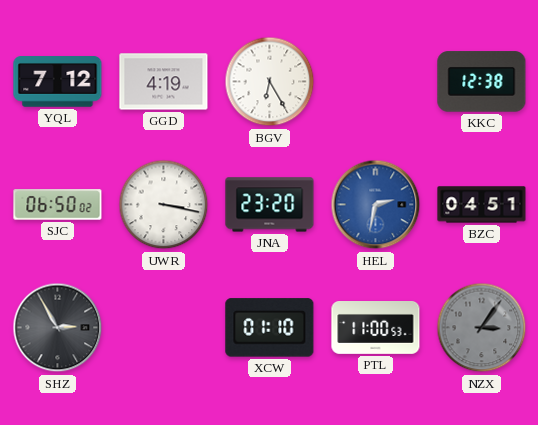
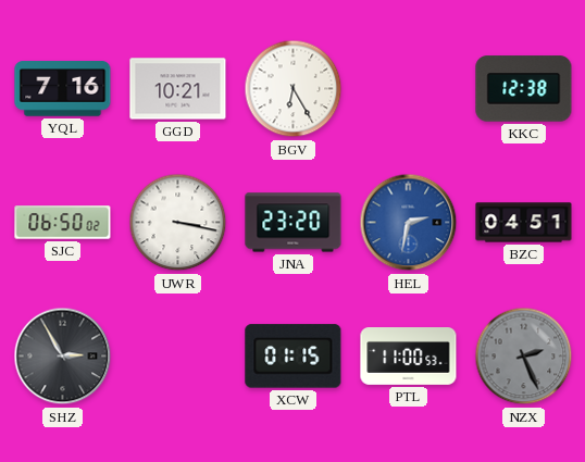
YQL: 7:12 -> 7:16
GGD: 4:19 -> 10:21
XCW: 01:10 -> 01:15
NZX: 3:06 -> 2:26
